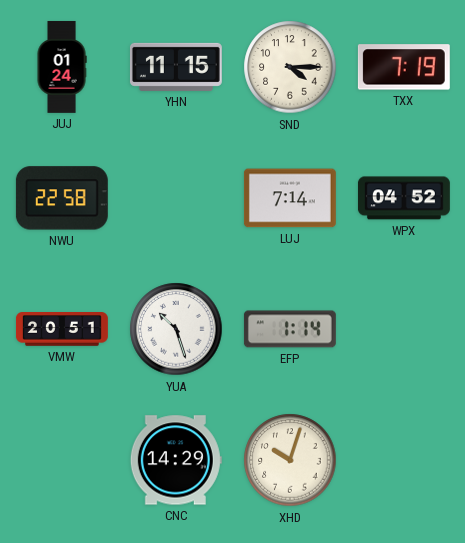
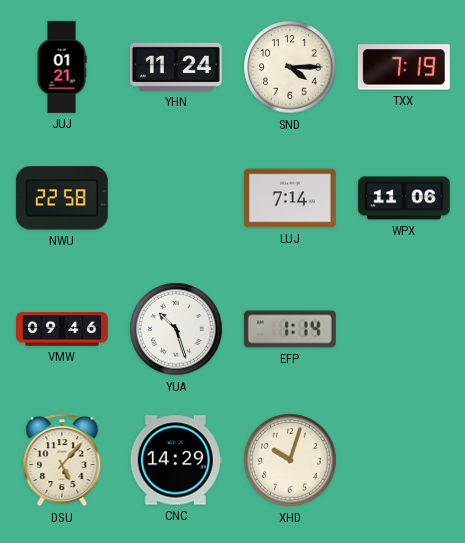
JUJ: 01:24 -> 01:21
YHN: 11:15 -> 11:24
WPX: 04:52 -> 11:06
VMW: 20:51 -> 09:46
DSU: none -> 5:07
